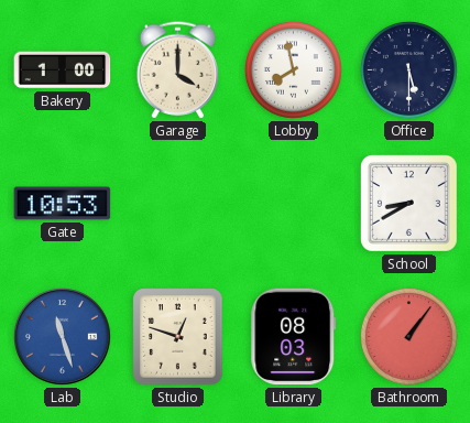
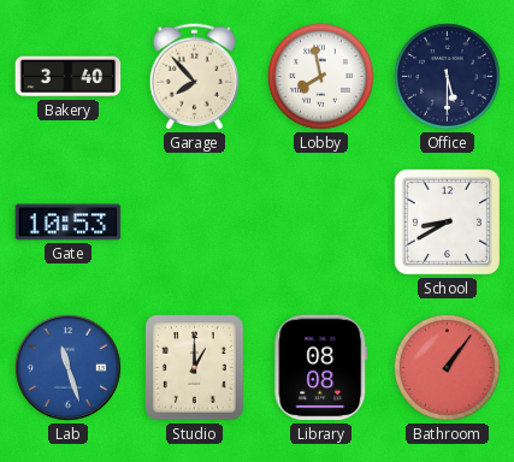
Bakery: 1:00 -> 3:40
Garage: 4:00 -> 7:53
Studio: 12:48 -> 1:00
Library: 08:03 -> 08:08
